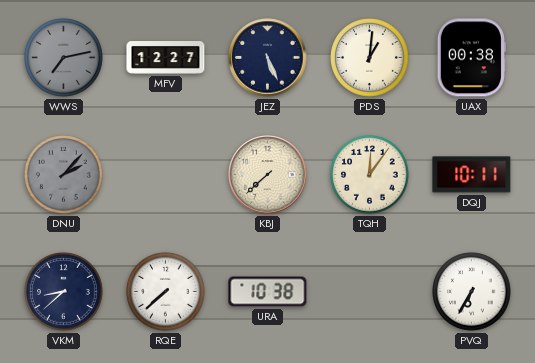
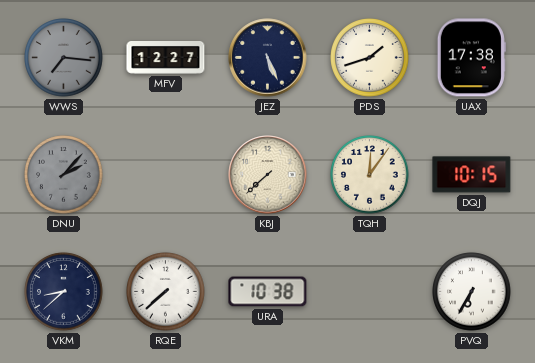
WWS: 7:13 -> 7:16
PDS: 1:01 -> 1:42
UAX: 00:38 -> 17:38
DQJ: 10:11 -> 10:15
